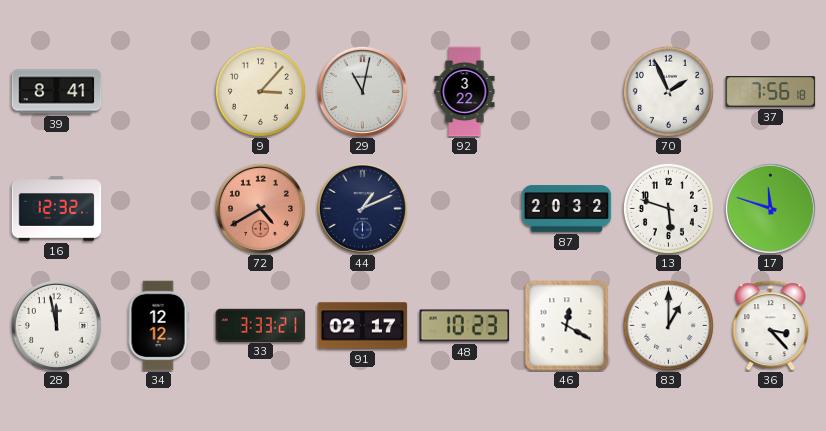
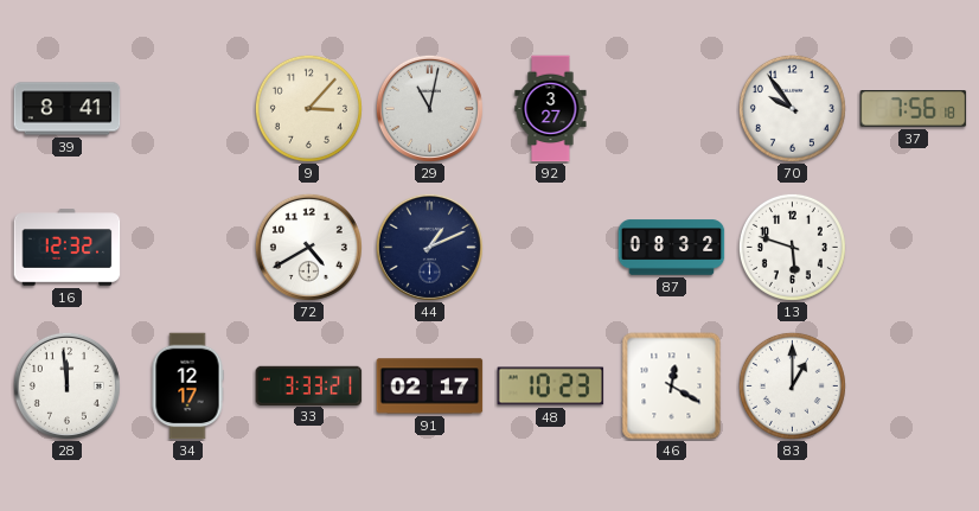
92: 3:22 -> 3:27
70: 1:56 -> 9:54
72 dial: salmon -> white
87: 20:32 -> 08:32
17: 11:48 -> none
28: 11:58 -> 11:59
34: 12:12 -> 12:17
36: 3:23 -> none
